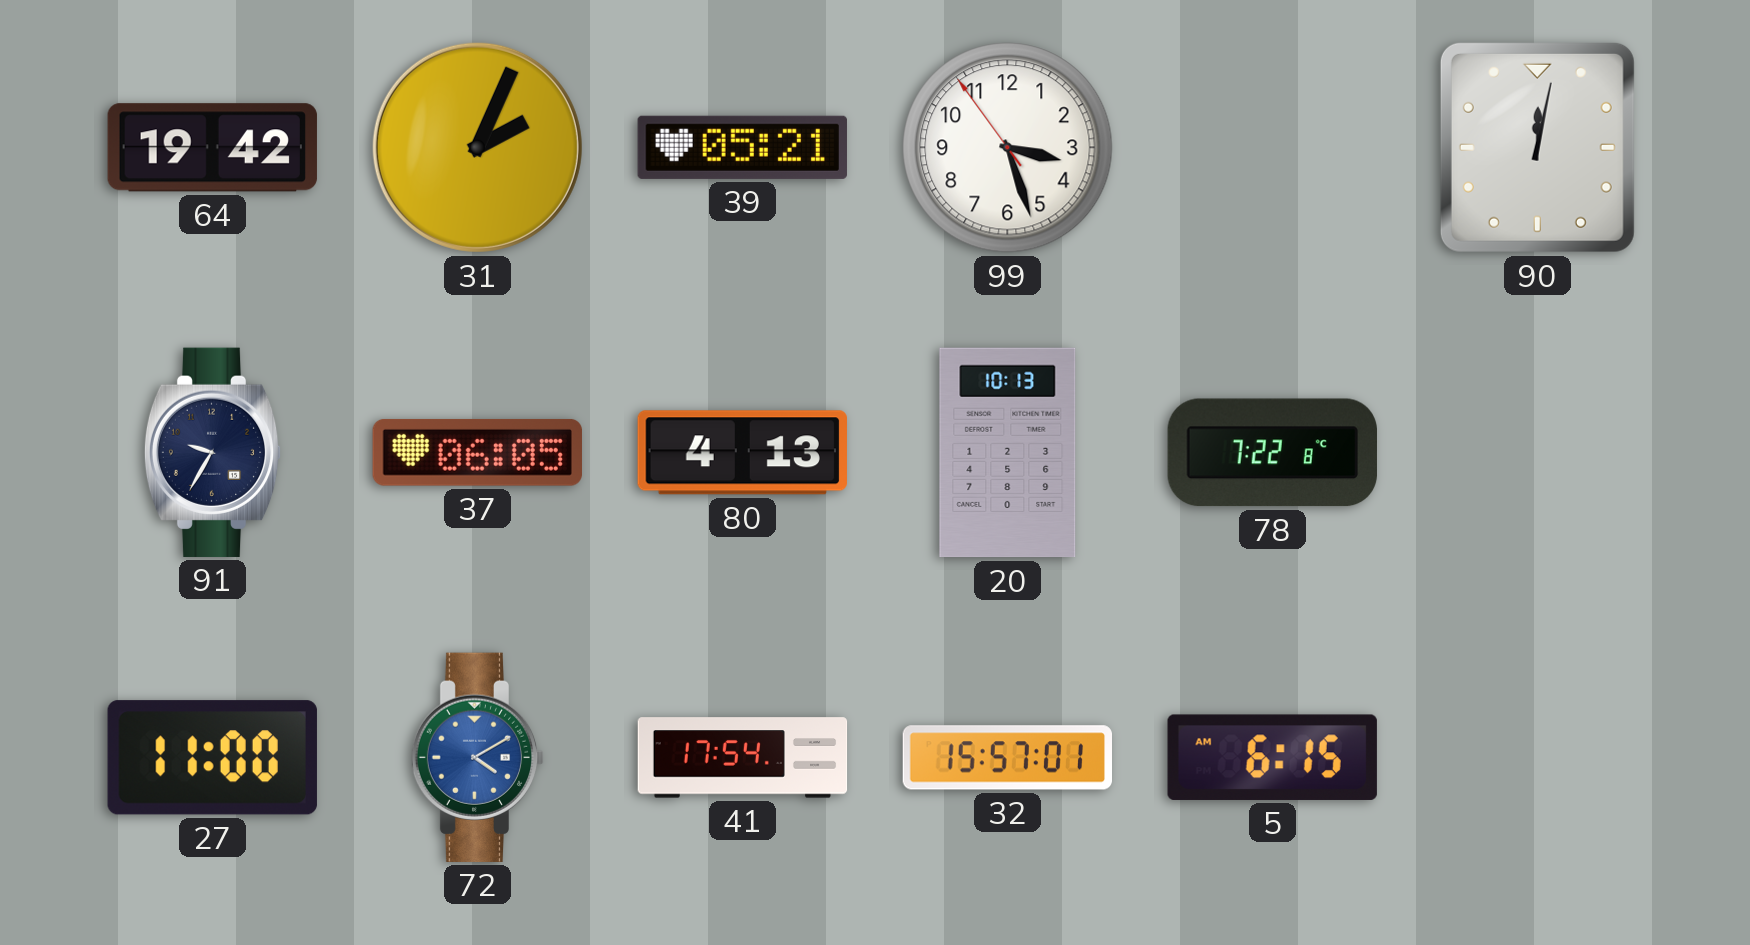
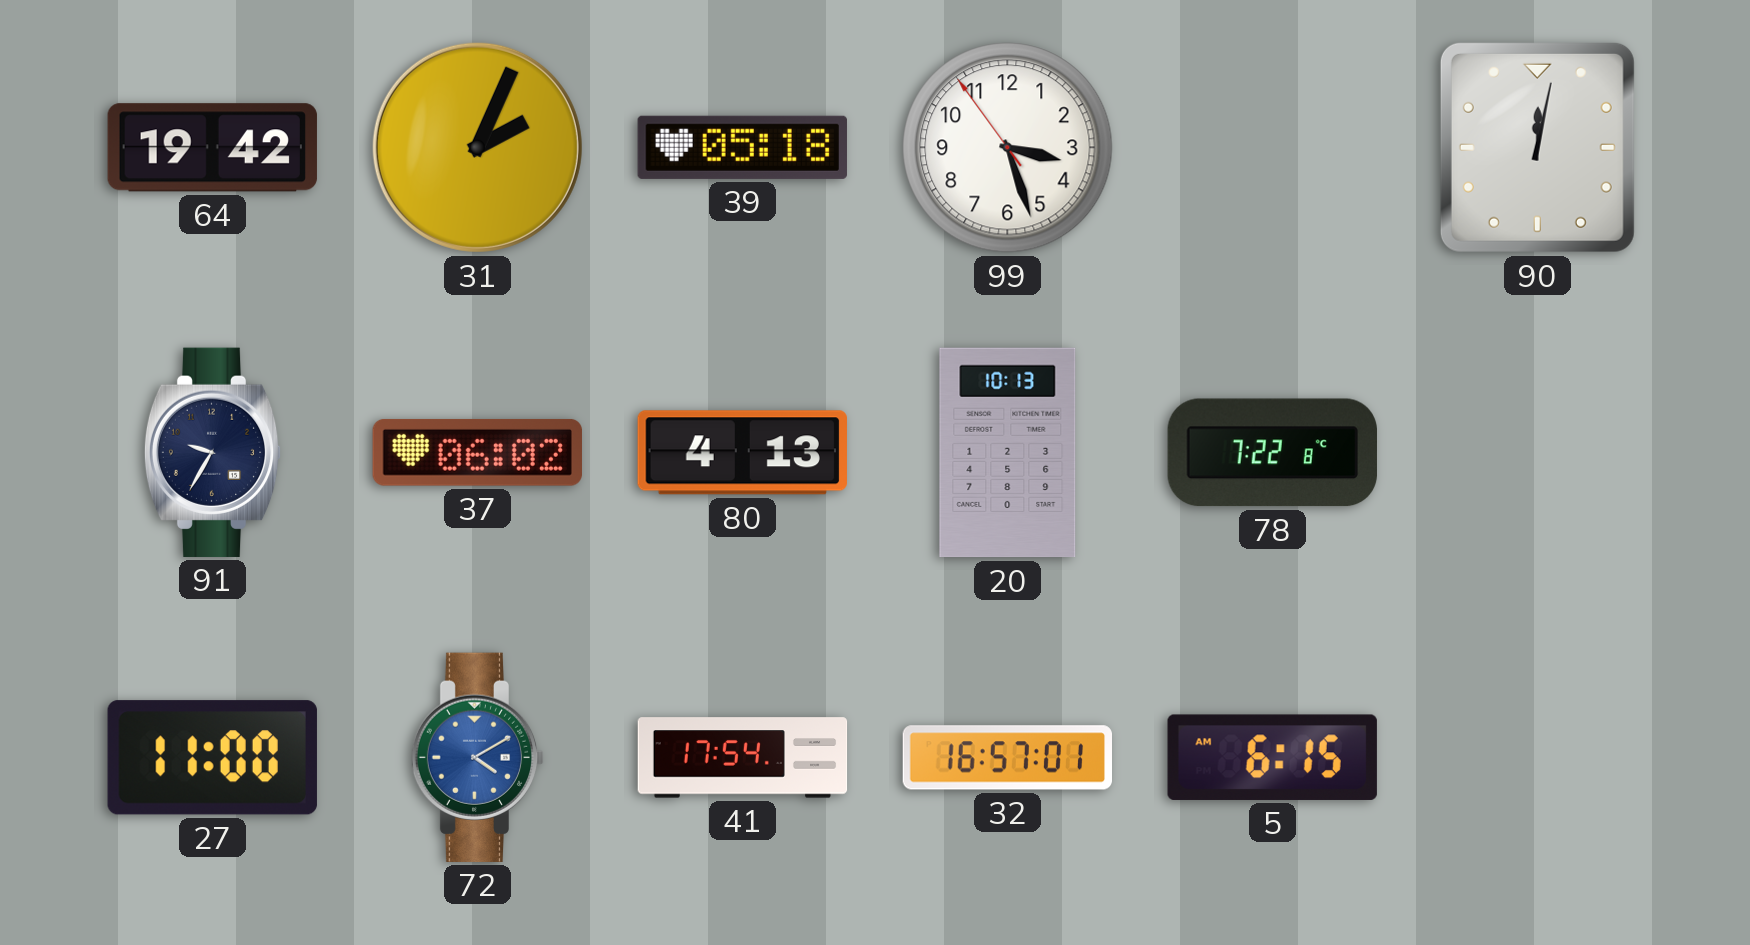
39: 05:21 -> 05:18
37: 06:05 -> 06:02
32: 15:57 -> 16:57
